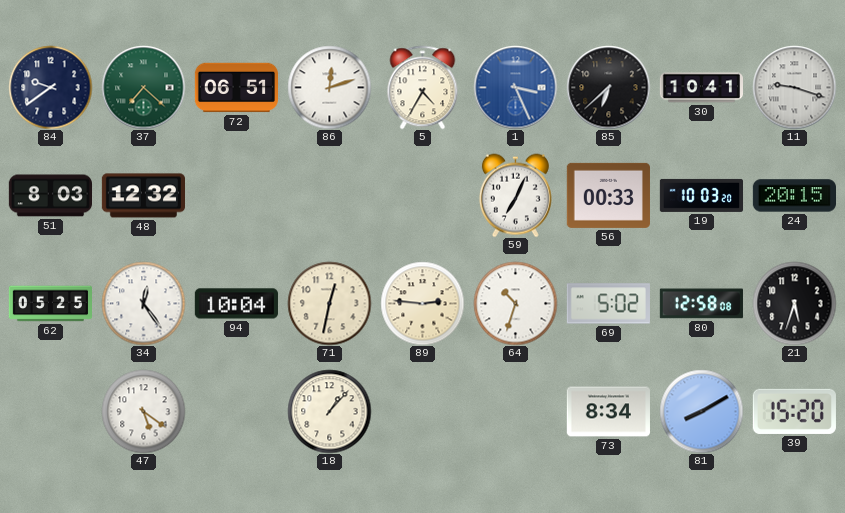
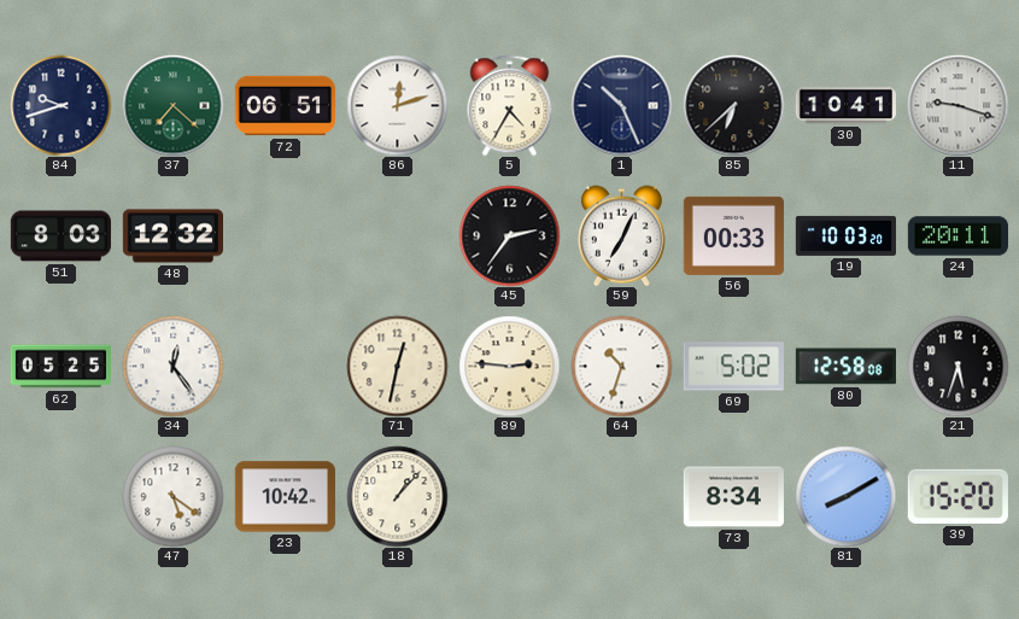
84: 9:39 -> 9:42
1: 3:26 -> 10:26
1 dial: blue -> navy
45: none -> 2:36
24: 20:15 -> 20:11
94: 10:04 -> none
23: none -> 10:42
